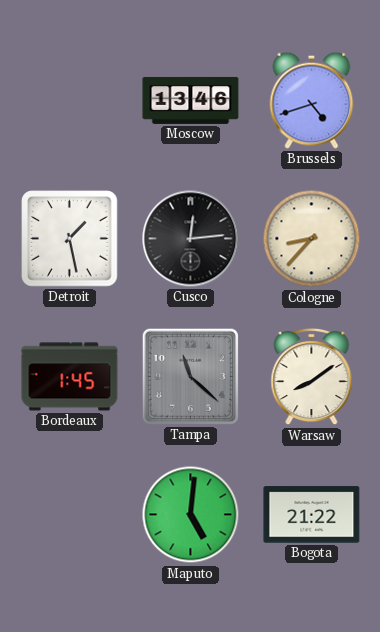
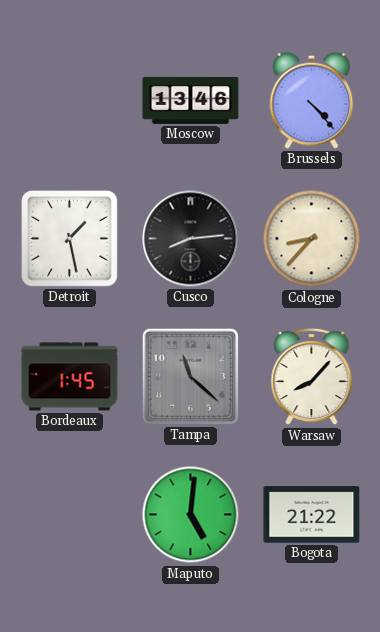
Brussels: 4:42 -> 4:23
Cusco: 12:14 -> 8:14
Warsaw: 8:09 -> 8:07
